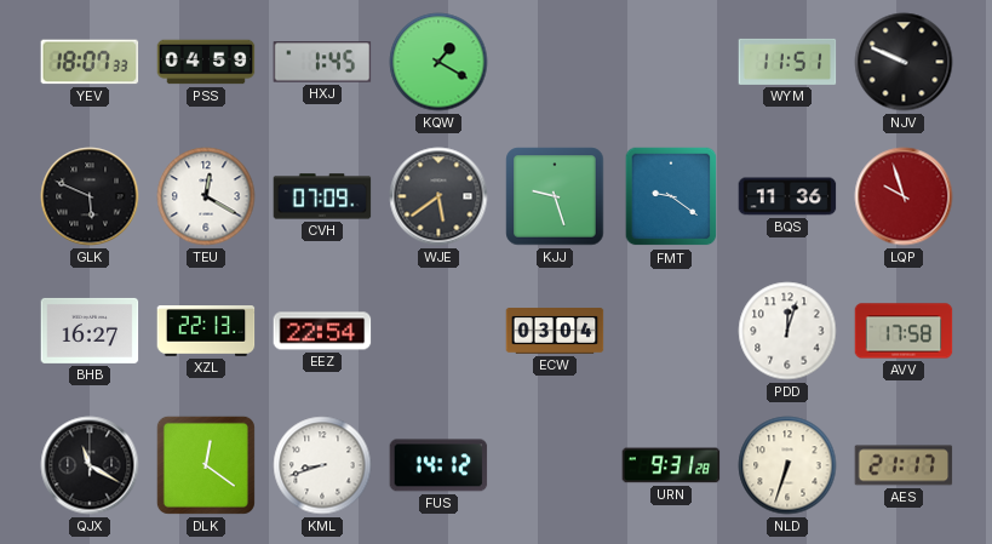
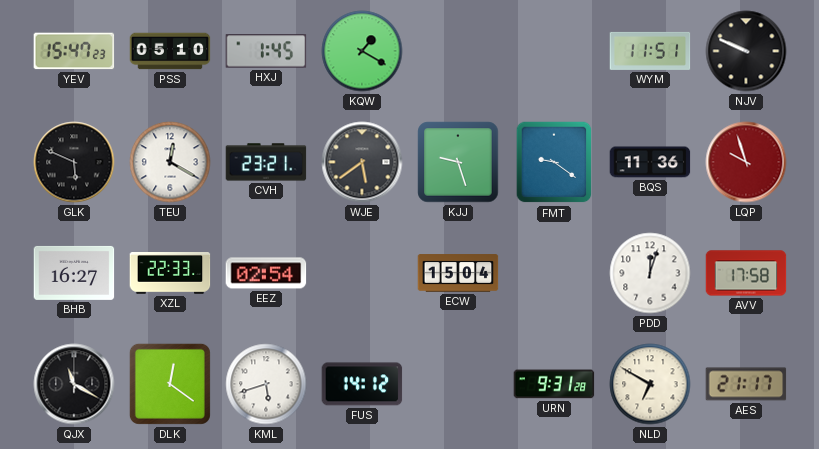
YEV: 18:07 -> 15:47
PSS: 04:59 -> 05:10
CVH: 07:09 -> 23:21
XZL: 22:13 -> 22:33
EEZ: 22:54 -> 02:54
ECW: 03:04 -> 15:04
KML: 8:42 -> 5:42
NLD: 6:33 -> 6:50
